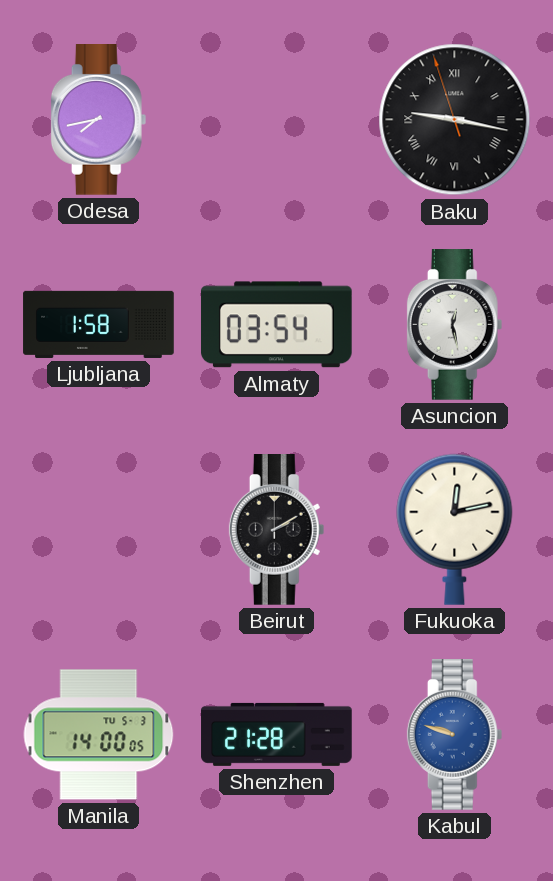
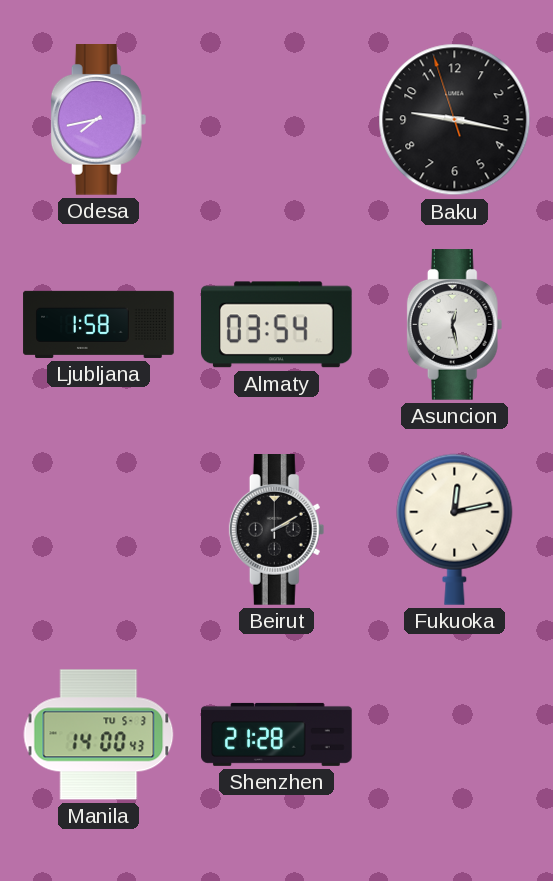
Baku numerals: Roman -> Arabic
Manila: 14:00:05 -> 14:00:43
Kabul: 9:48 -> none
